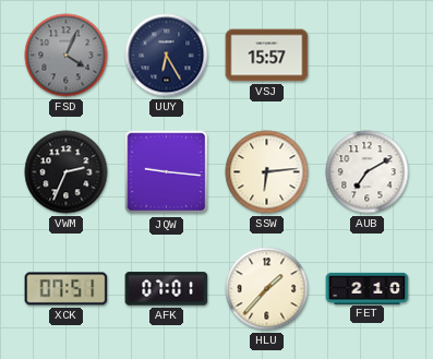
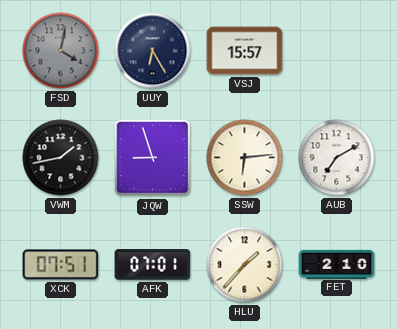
FSD: 4:04 -> 4:02
VWM: 2:34 -> 1:43
JQW: 9:16 -> 8:57
